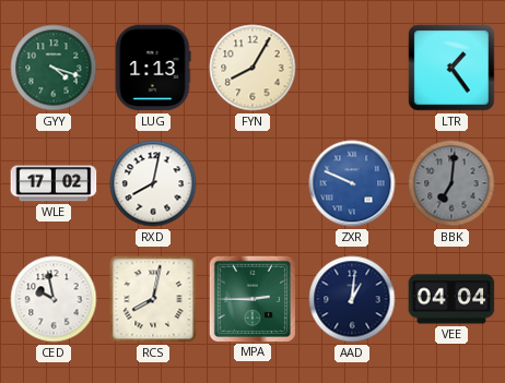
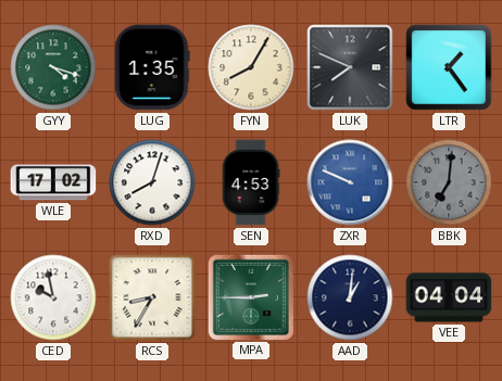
LUG: 1:13 -> 1:35
LUK: none -> 7:49
RXD: 8:02 -> 8:03
SEN: none -> 4:53
RCS: 8:02 -> 8:35
